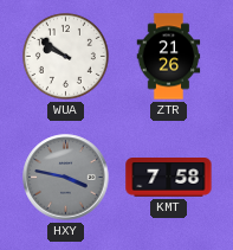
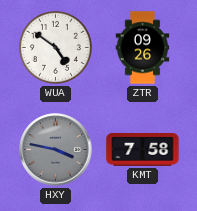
WUA: 9:51 -> 4:51
ZTR: 21:26 -> 09:26
